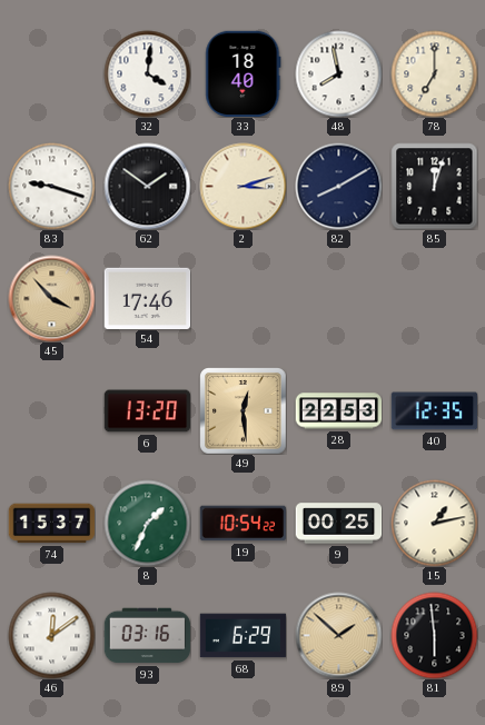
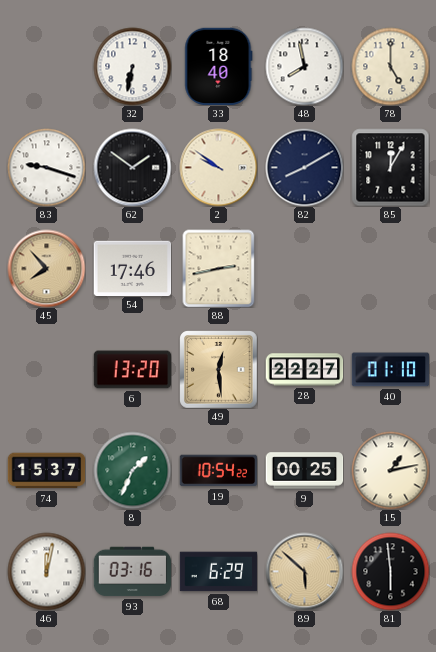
32: 4:01 -> 6:32
78: 7:00 -> 5:00
2: 3:12 -> 9:51
85: 12:03 -> 12:05
45: 3:53 -> 7:53
88: none -> 2:43
28: 22:53 -> 22:27
40: 12:35 -> 01:10
46: 12:09 -> 12:02
89: 1:52 -> 5:52
